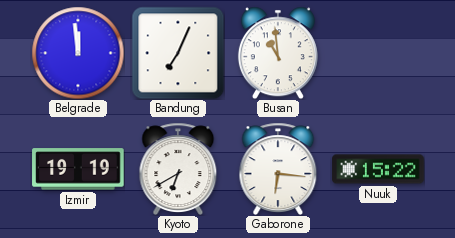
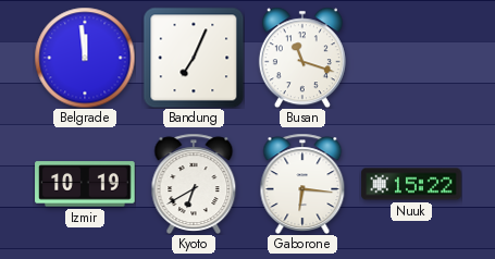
Busan: 10:59 -> 11:18
Izmir: 19:19 -> 10:19
